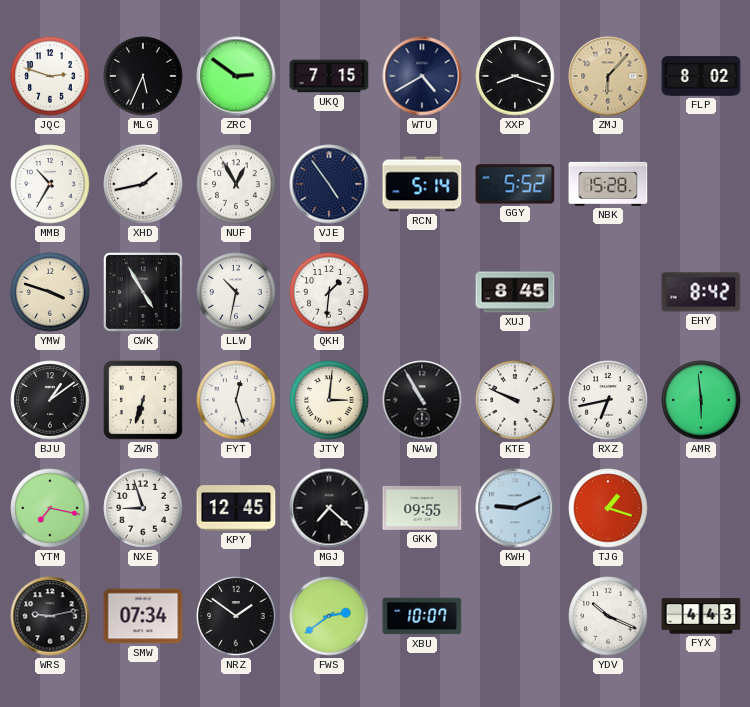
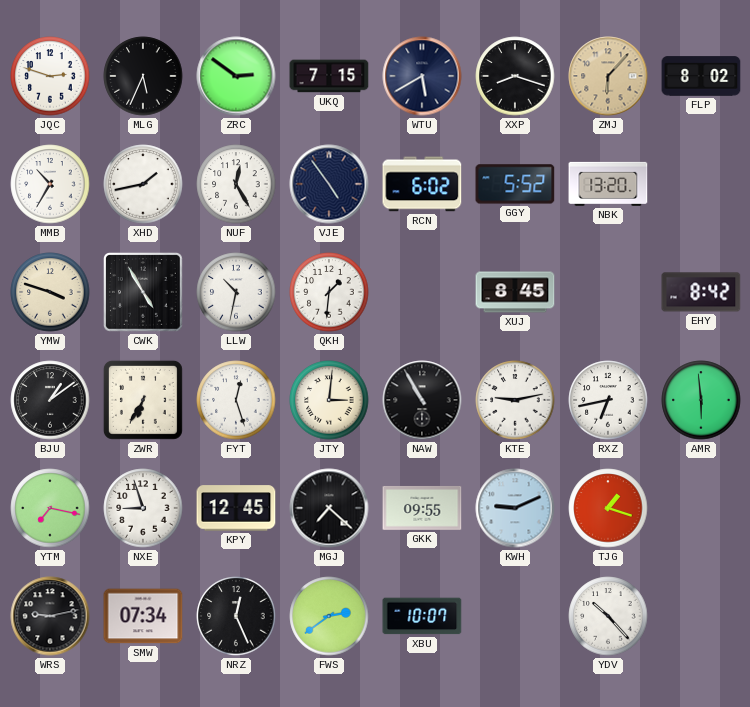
WTU: 4:40 -> 5:40
NUF: 12:55 -> 12:25
RCN: 5:14 -> 6:02
NBK: 15:28 -> 13:20
ZWR: 6:33 -> 6:35
KTE: 9:49 -> 9:13
NRZ: 1:51 -> 12:26
YDV: 10:19 -> 10:23
FYX: 4:43 -> none
